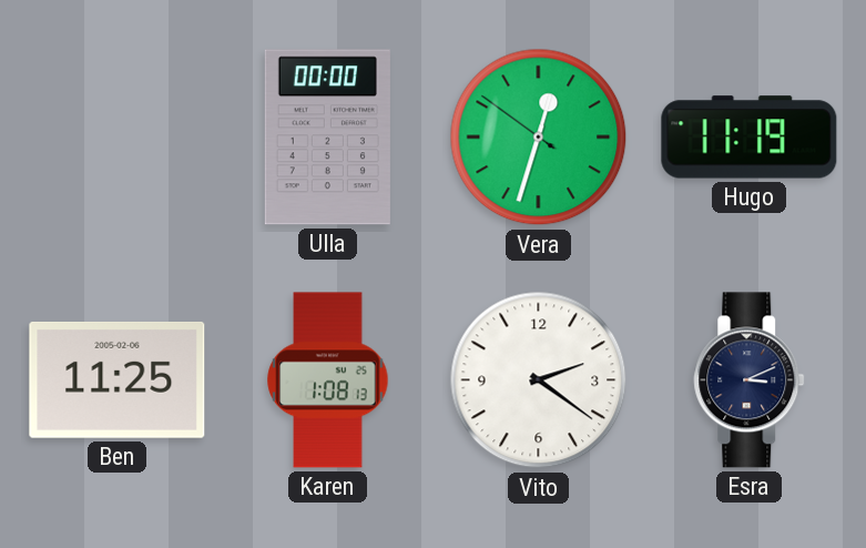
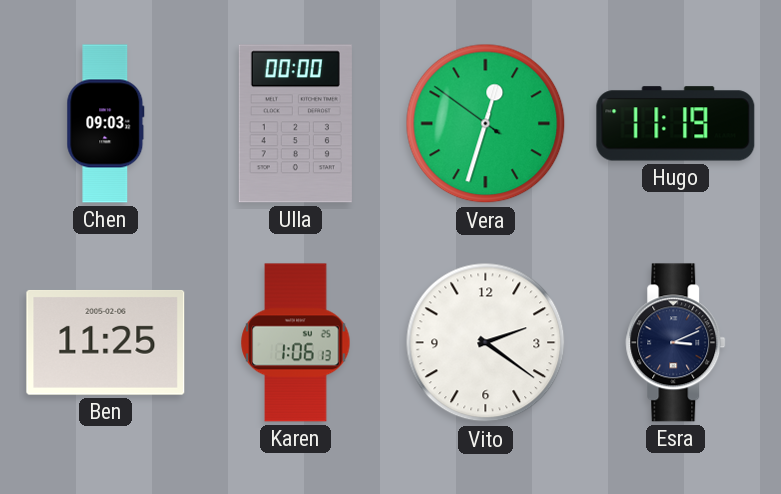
Chen: none -> 09:03
Karen: 1:08 -> 1:06
